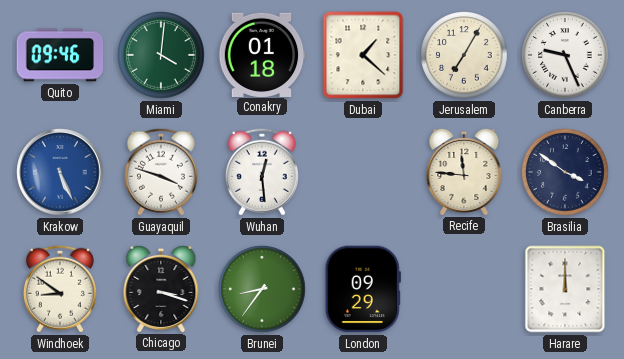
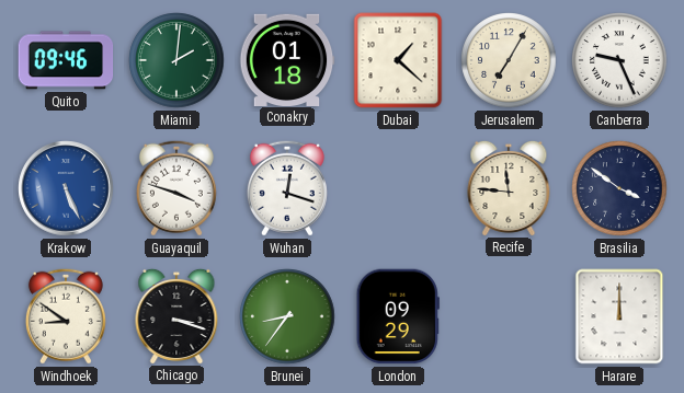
Miami: 4:01 -> 2:01
Wuhan: 12:29 -> 12:18
